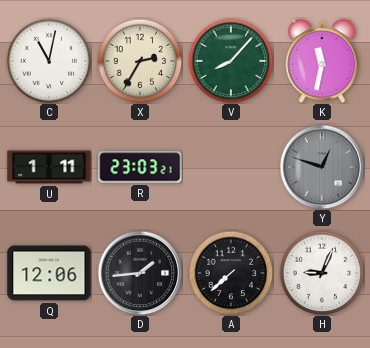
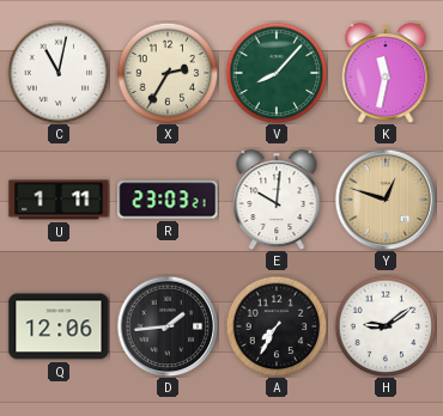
E: none -> 10:01
Y dial: grey -> champagne
A: 7:38 -> 7:35
H: 9:04 -> 9:09
